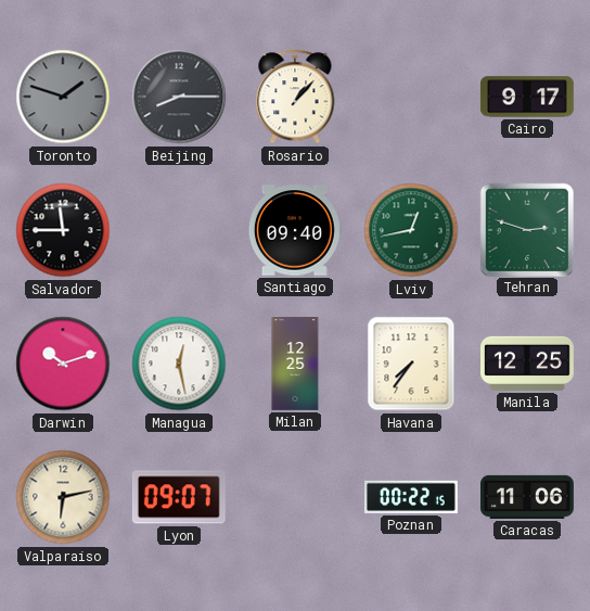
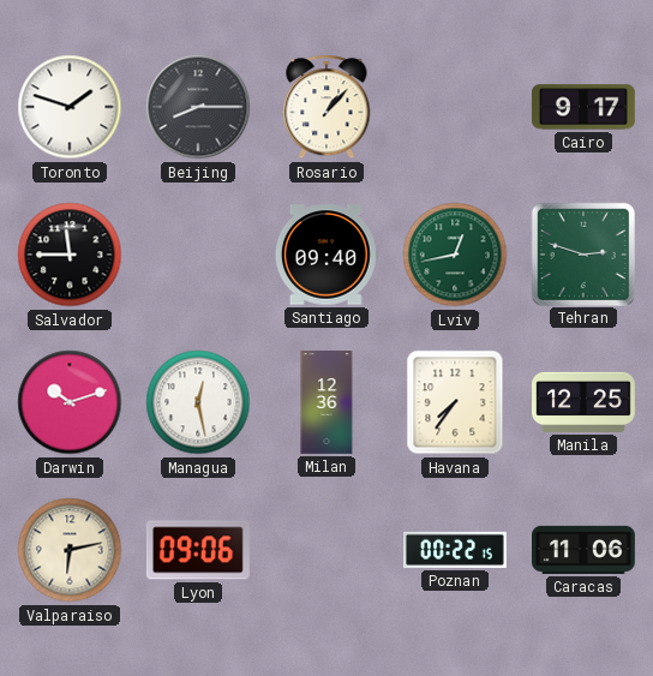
Toronto dial: grey -> white
Milan: 12:25 -> 12:36
Lyon: 09:07 -> 09:06
